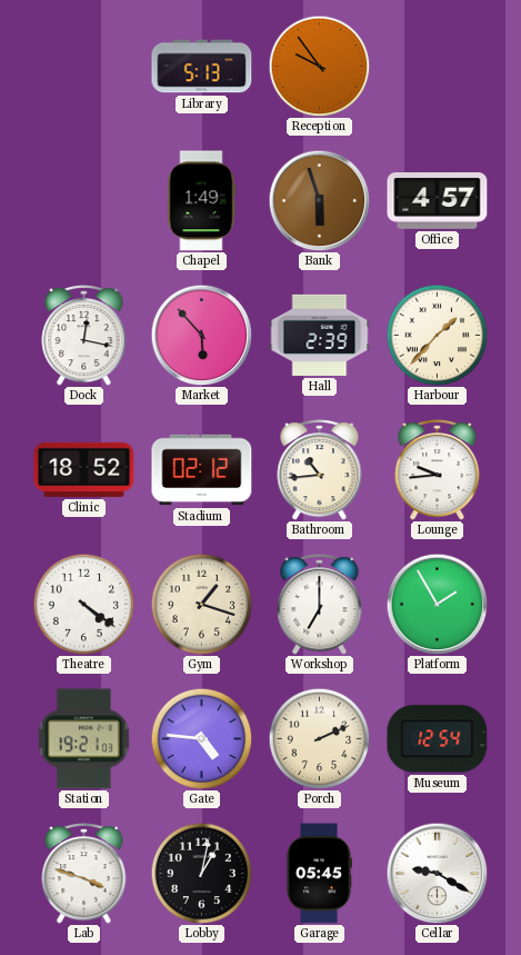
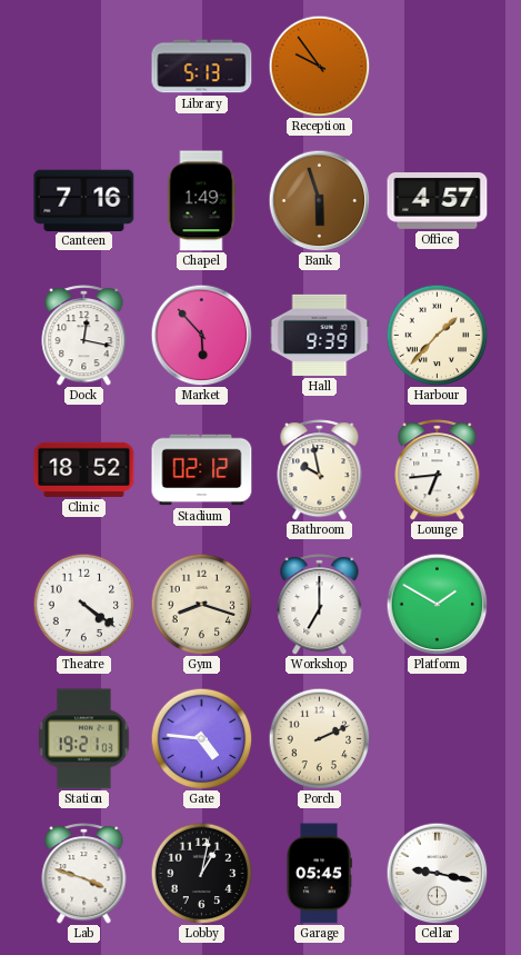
Canteen: none -> 7:16
Hall: 2:39 -> 9:39
Bathroom: 10:44 -> 9:58
Lounge: 9:44 -> 6:44
Gym: 1:18 -> 8:18
Platform: 1:55 -> 1:50
Museum: 12:54 -> none
Cellar: 9:20 -> 9:17
